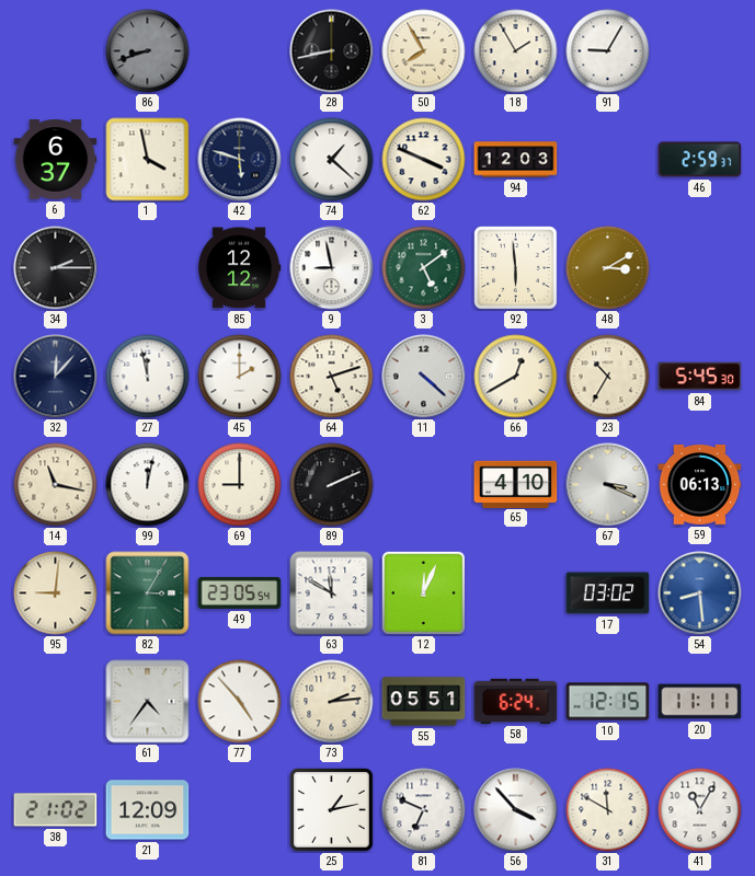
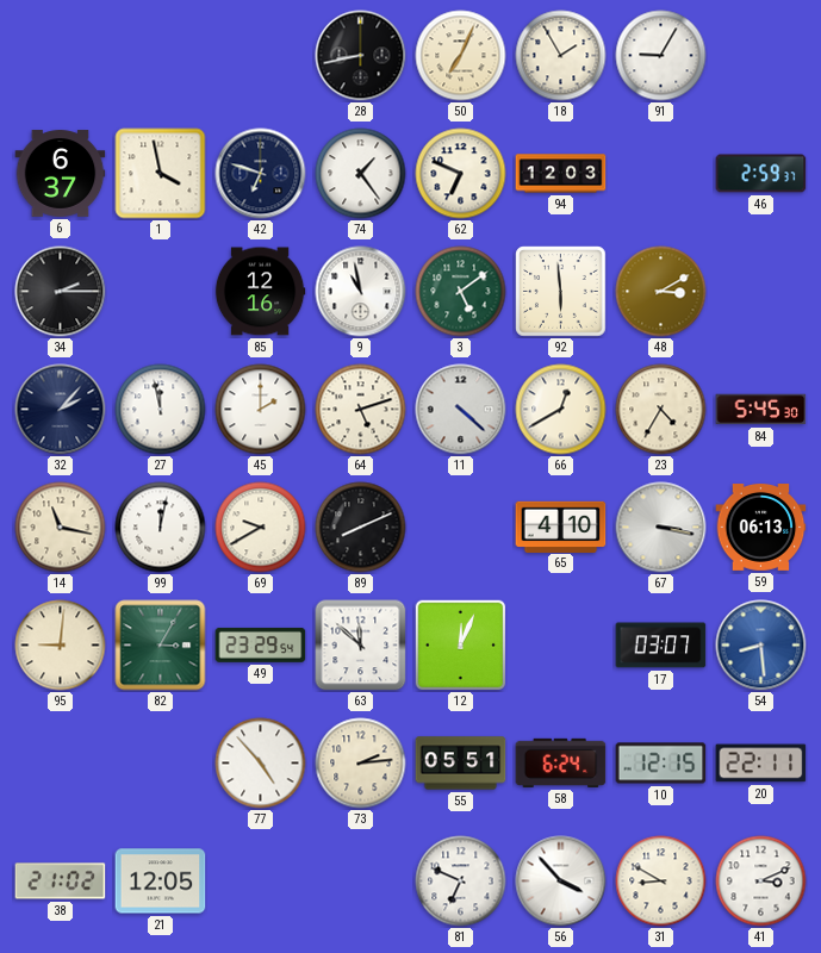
86: 8:42 -> none
50: 7:55 -> 7:04
42: 5:48 -> 6:48
74: 1:22 -> 1:24
62: 3:49 -> 6:49
85: 12:12 -> 12:16
9: 8:58 -> 10:58
32: 12:07 -> 2:07
23: 10:35 -> 4:35
69: 9:00 -> 9:40
89: 2:11 -> 8:11
67: 3:19 -> 3:17
49: 23:05 -> 23:29
63: 11:50 -> 11:52
17: 03:02 -> 03:07
61: 4:36 -> none
20: 11:11 -> 22:11
21: 12:09 -> 12:05
25: 1:13 -> none
31: 11:50 -> 8:50
41: 11:05 -> 3:11
